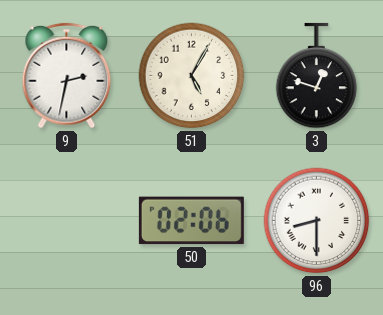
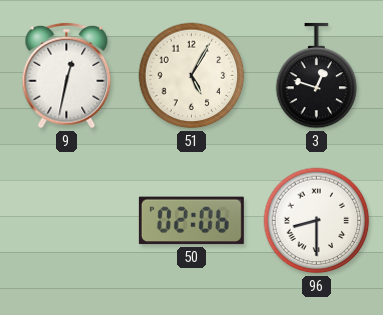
9: 2:32 -> 12:32
